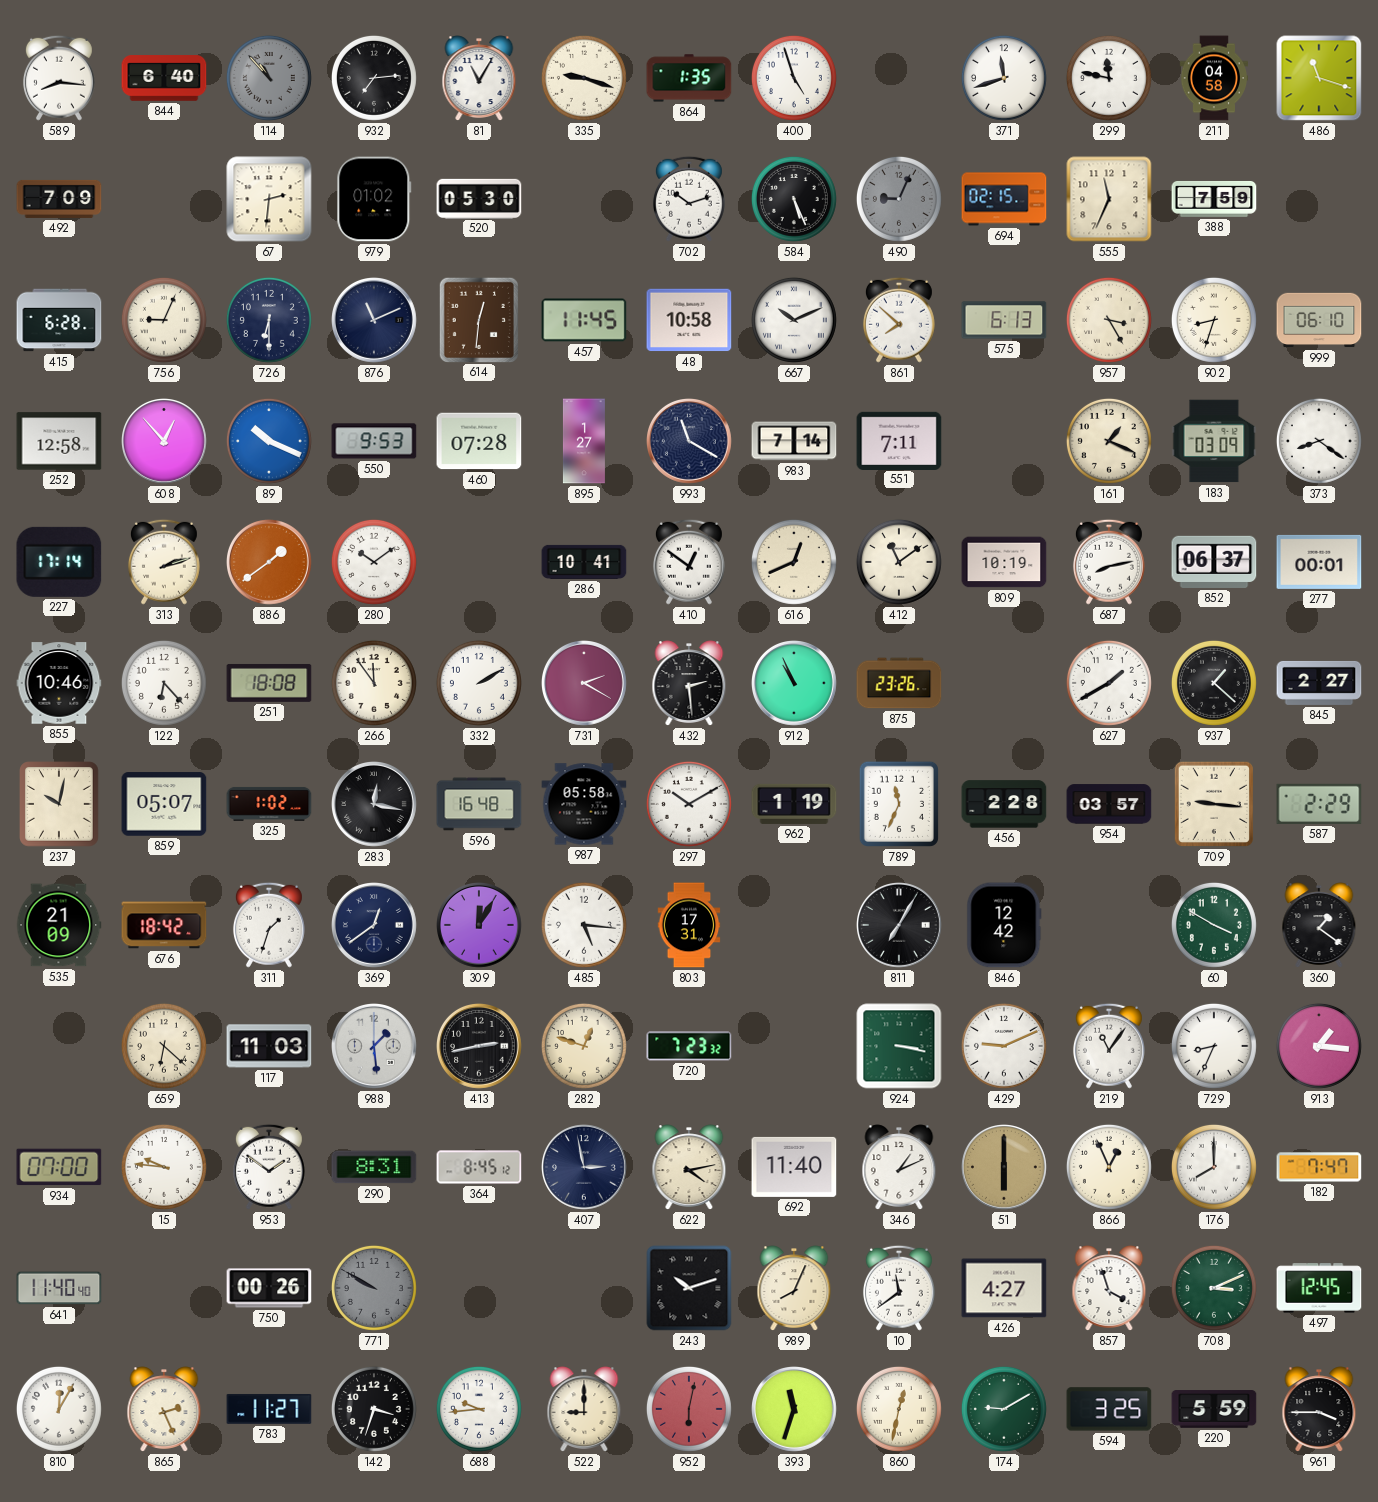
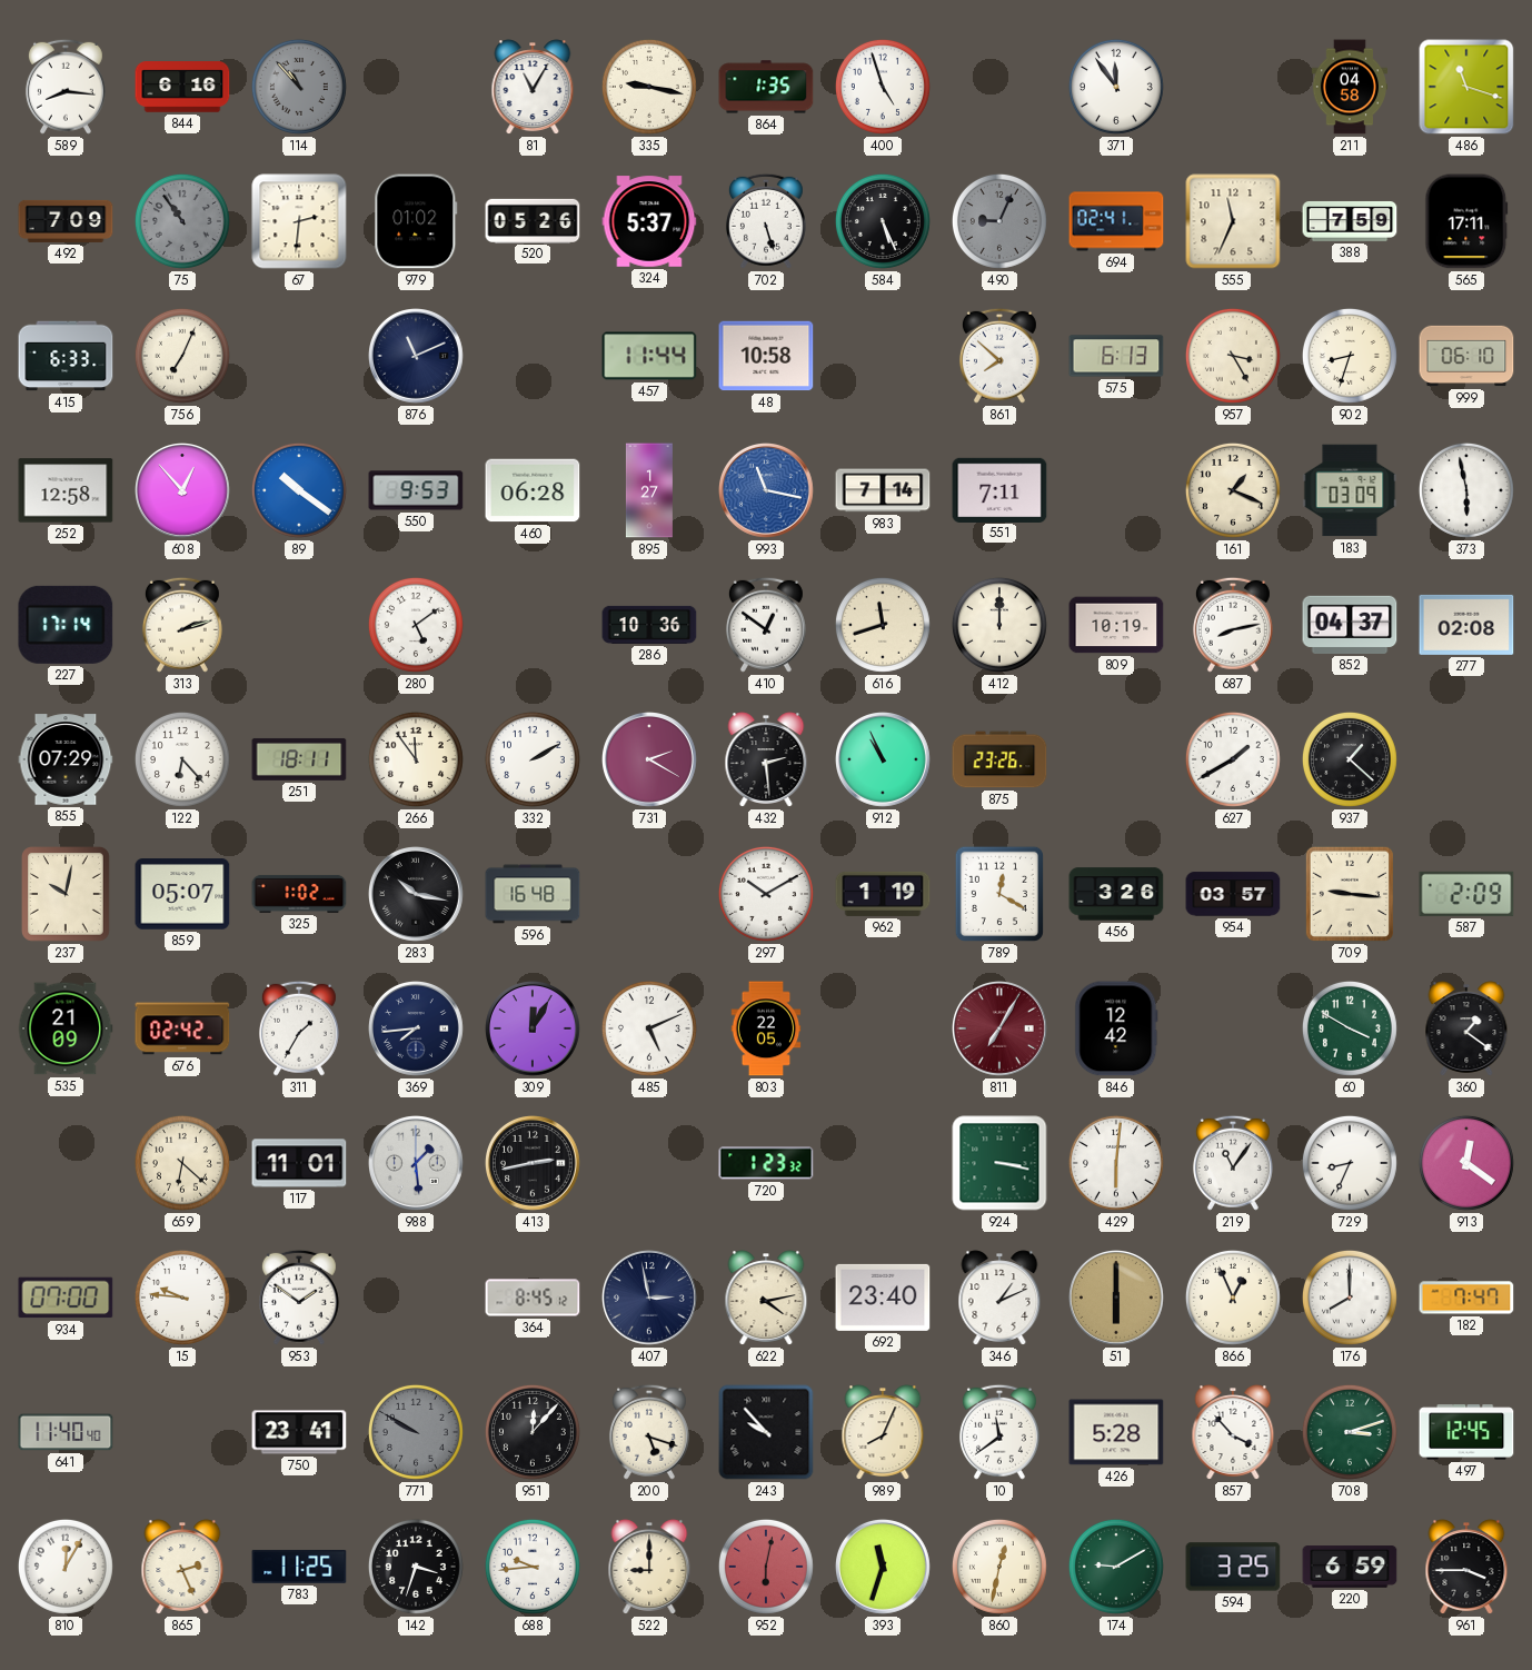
844: 6:40 -> 6:16
932: 7:14 -> none
335: 9:18 -> 9:17
371: 11:42 -> 11:54
299: 11:47 -> none
75: none -> 10:54
520: 05:30 -> 05:26
324: none -> 5:37
702: 10:12 -> 5:27
694: 02:15 -> 02:41
565: none -> 17:11
415: 6:28 -> 6:33
756: 9:04 -> 7:04
726: 6:30 -> none
614: 12:31 -> none
457: 11:45 -> 11:44
667: 10:11 -> none
89: 10:19 -> 10:21
460: 07:28 -> 06:28
993: 11:20 -> 11:17
993 dial: navy -> blue
373: 8:21 -> 5:58
886: 1:39 -> none
280: 10:09 -> 5:09
286: 10:41 -> 10:36
616: 12:41 -> 11:42
412: 11:09 -> 12:00
852: 06:37 -> 04:37
277: 00:01 -> 02:08
855: 10:46 -> 07:29
251: 18:08 -> 18:11
845: 2:27 -> none
283: 12:17 -> 10:17
987: 05:58 -> none
789: 11:34 -> 12:20
456: 2:28 -> 3:26
587: 2:29 -> 2:09
676: 18:42 -> 02:42
311: 1:33 -> 1:35
369: 12:39 -> 7:44
485: 5:16 -> 5:11
803: 17:31 -> 22:05
811 dial: black -> burgundy
117: 11:03 -> 11:01
282: 12:48 -> none
720: 7:23 -> 1:23
429: 9:11 -> 6:01
913: 1:16 -> 12:21
290: 8:31 -> none
692: 11:40 -> 23:40
750: 00:26 -> 23:41
951: none -> 12:07
200: none -> 5:18
243: 10:12 -> 9:53
426: 4:27 -> 5:28
857: 3:57 -> 3:53
708: 3:11 -> 3:12
783: 11:27 -> 11:25
220: 5:59 -> 6:59
